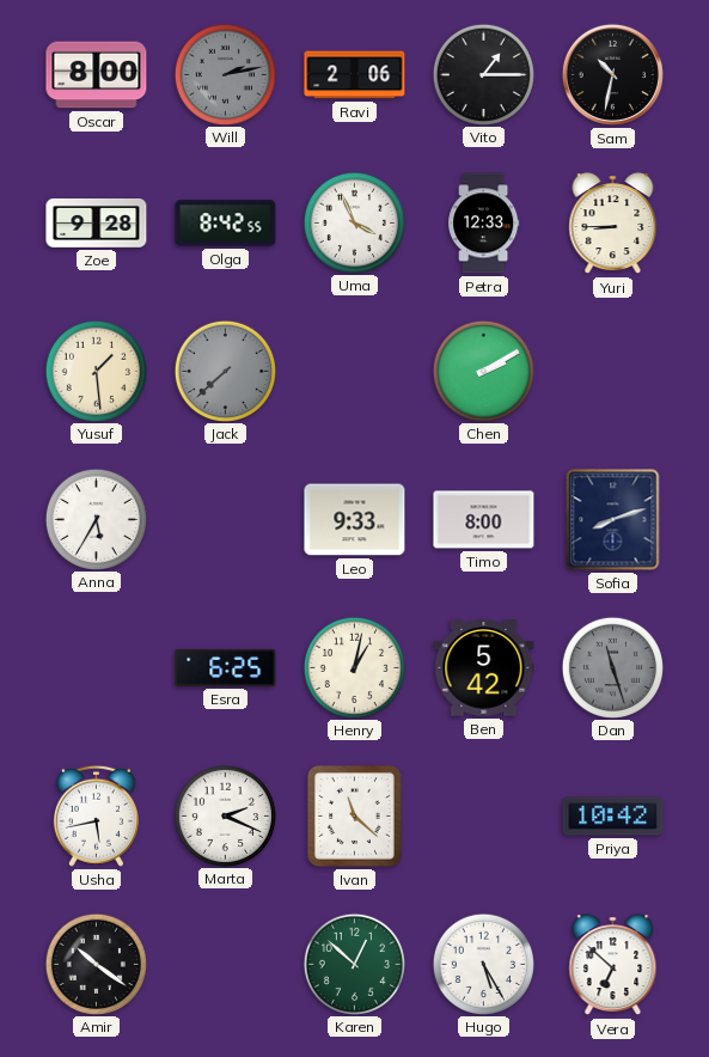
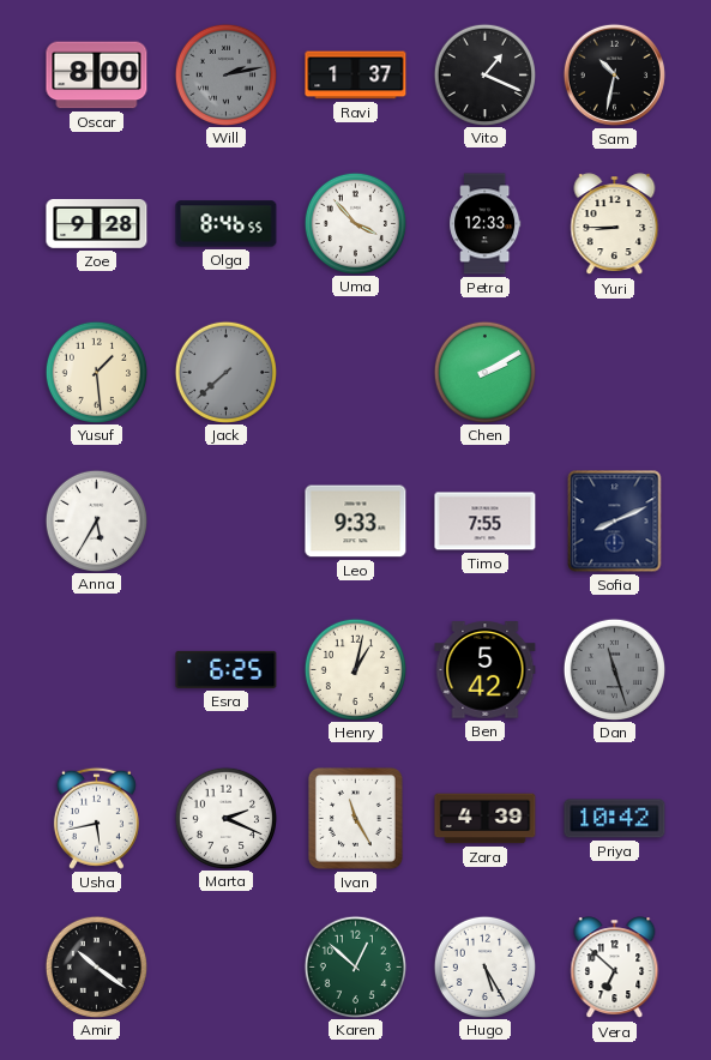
Ravi: 2:06 -> 1:37
Vito: 1:15 -> 1:19
Olga: 8:42 -> 8:46
Uma: 3:56 -> 3:53
Timo: 8:00 -> 7:55
Sofia: 8:12 -> 8:11
Ivan: 11:22 -> 11:25
Zara: none -> 4:39
